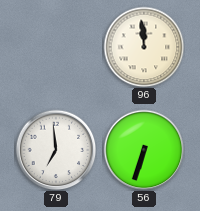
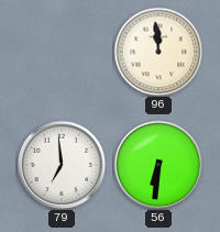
56: 6:33 -> 6:31
